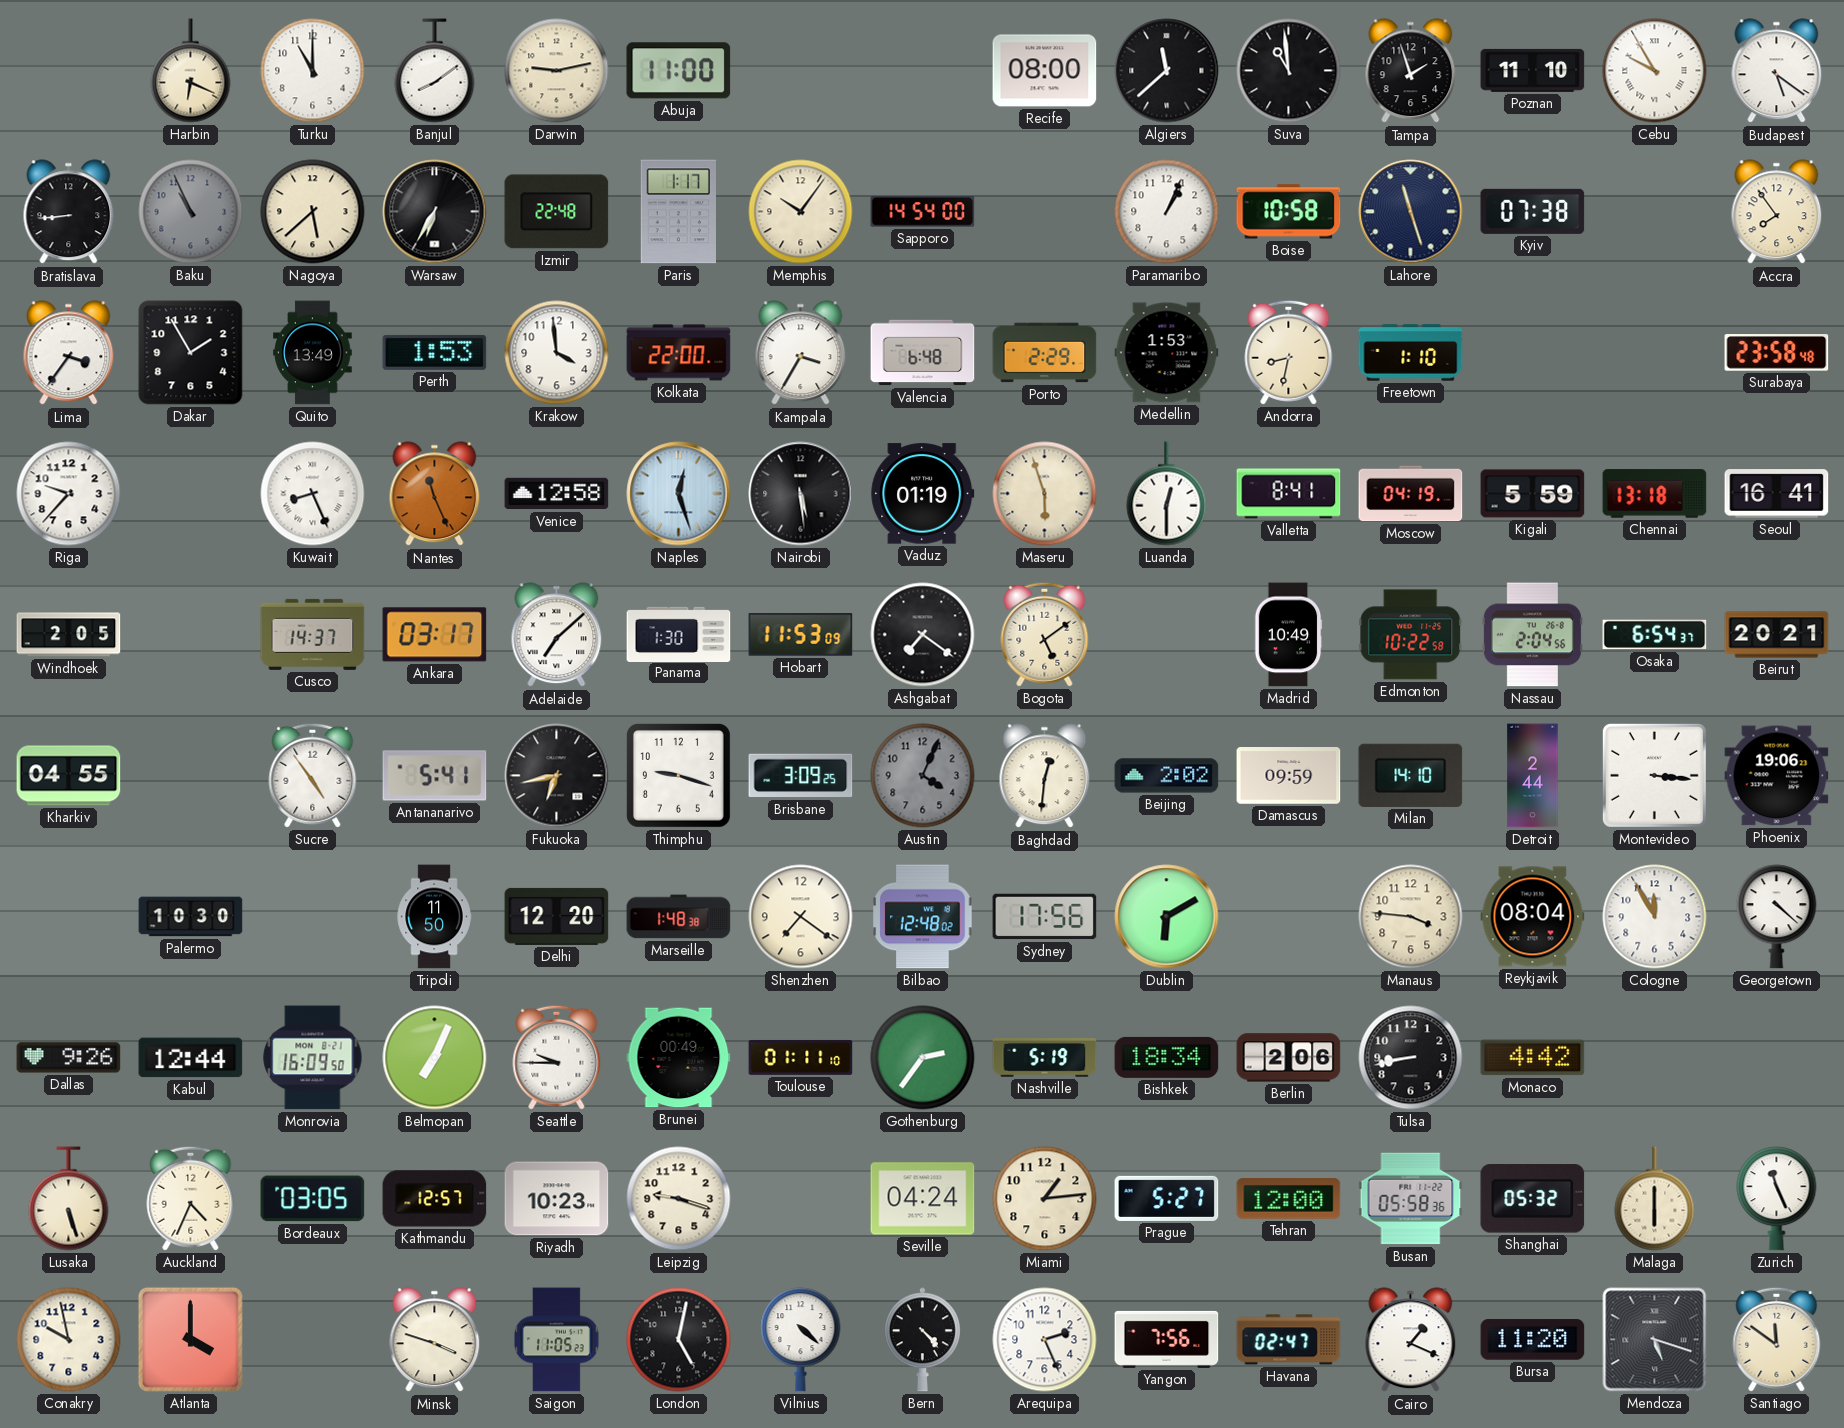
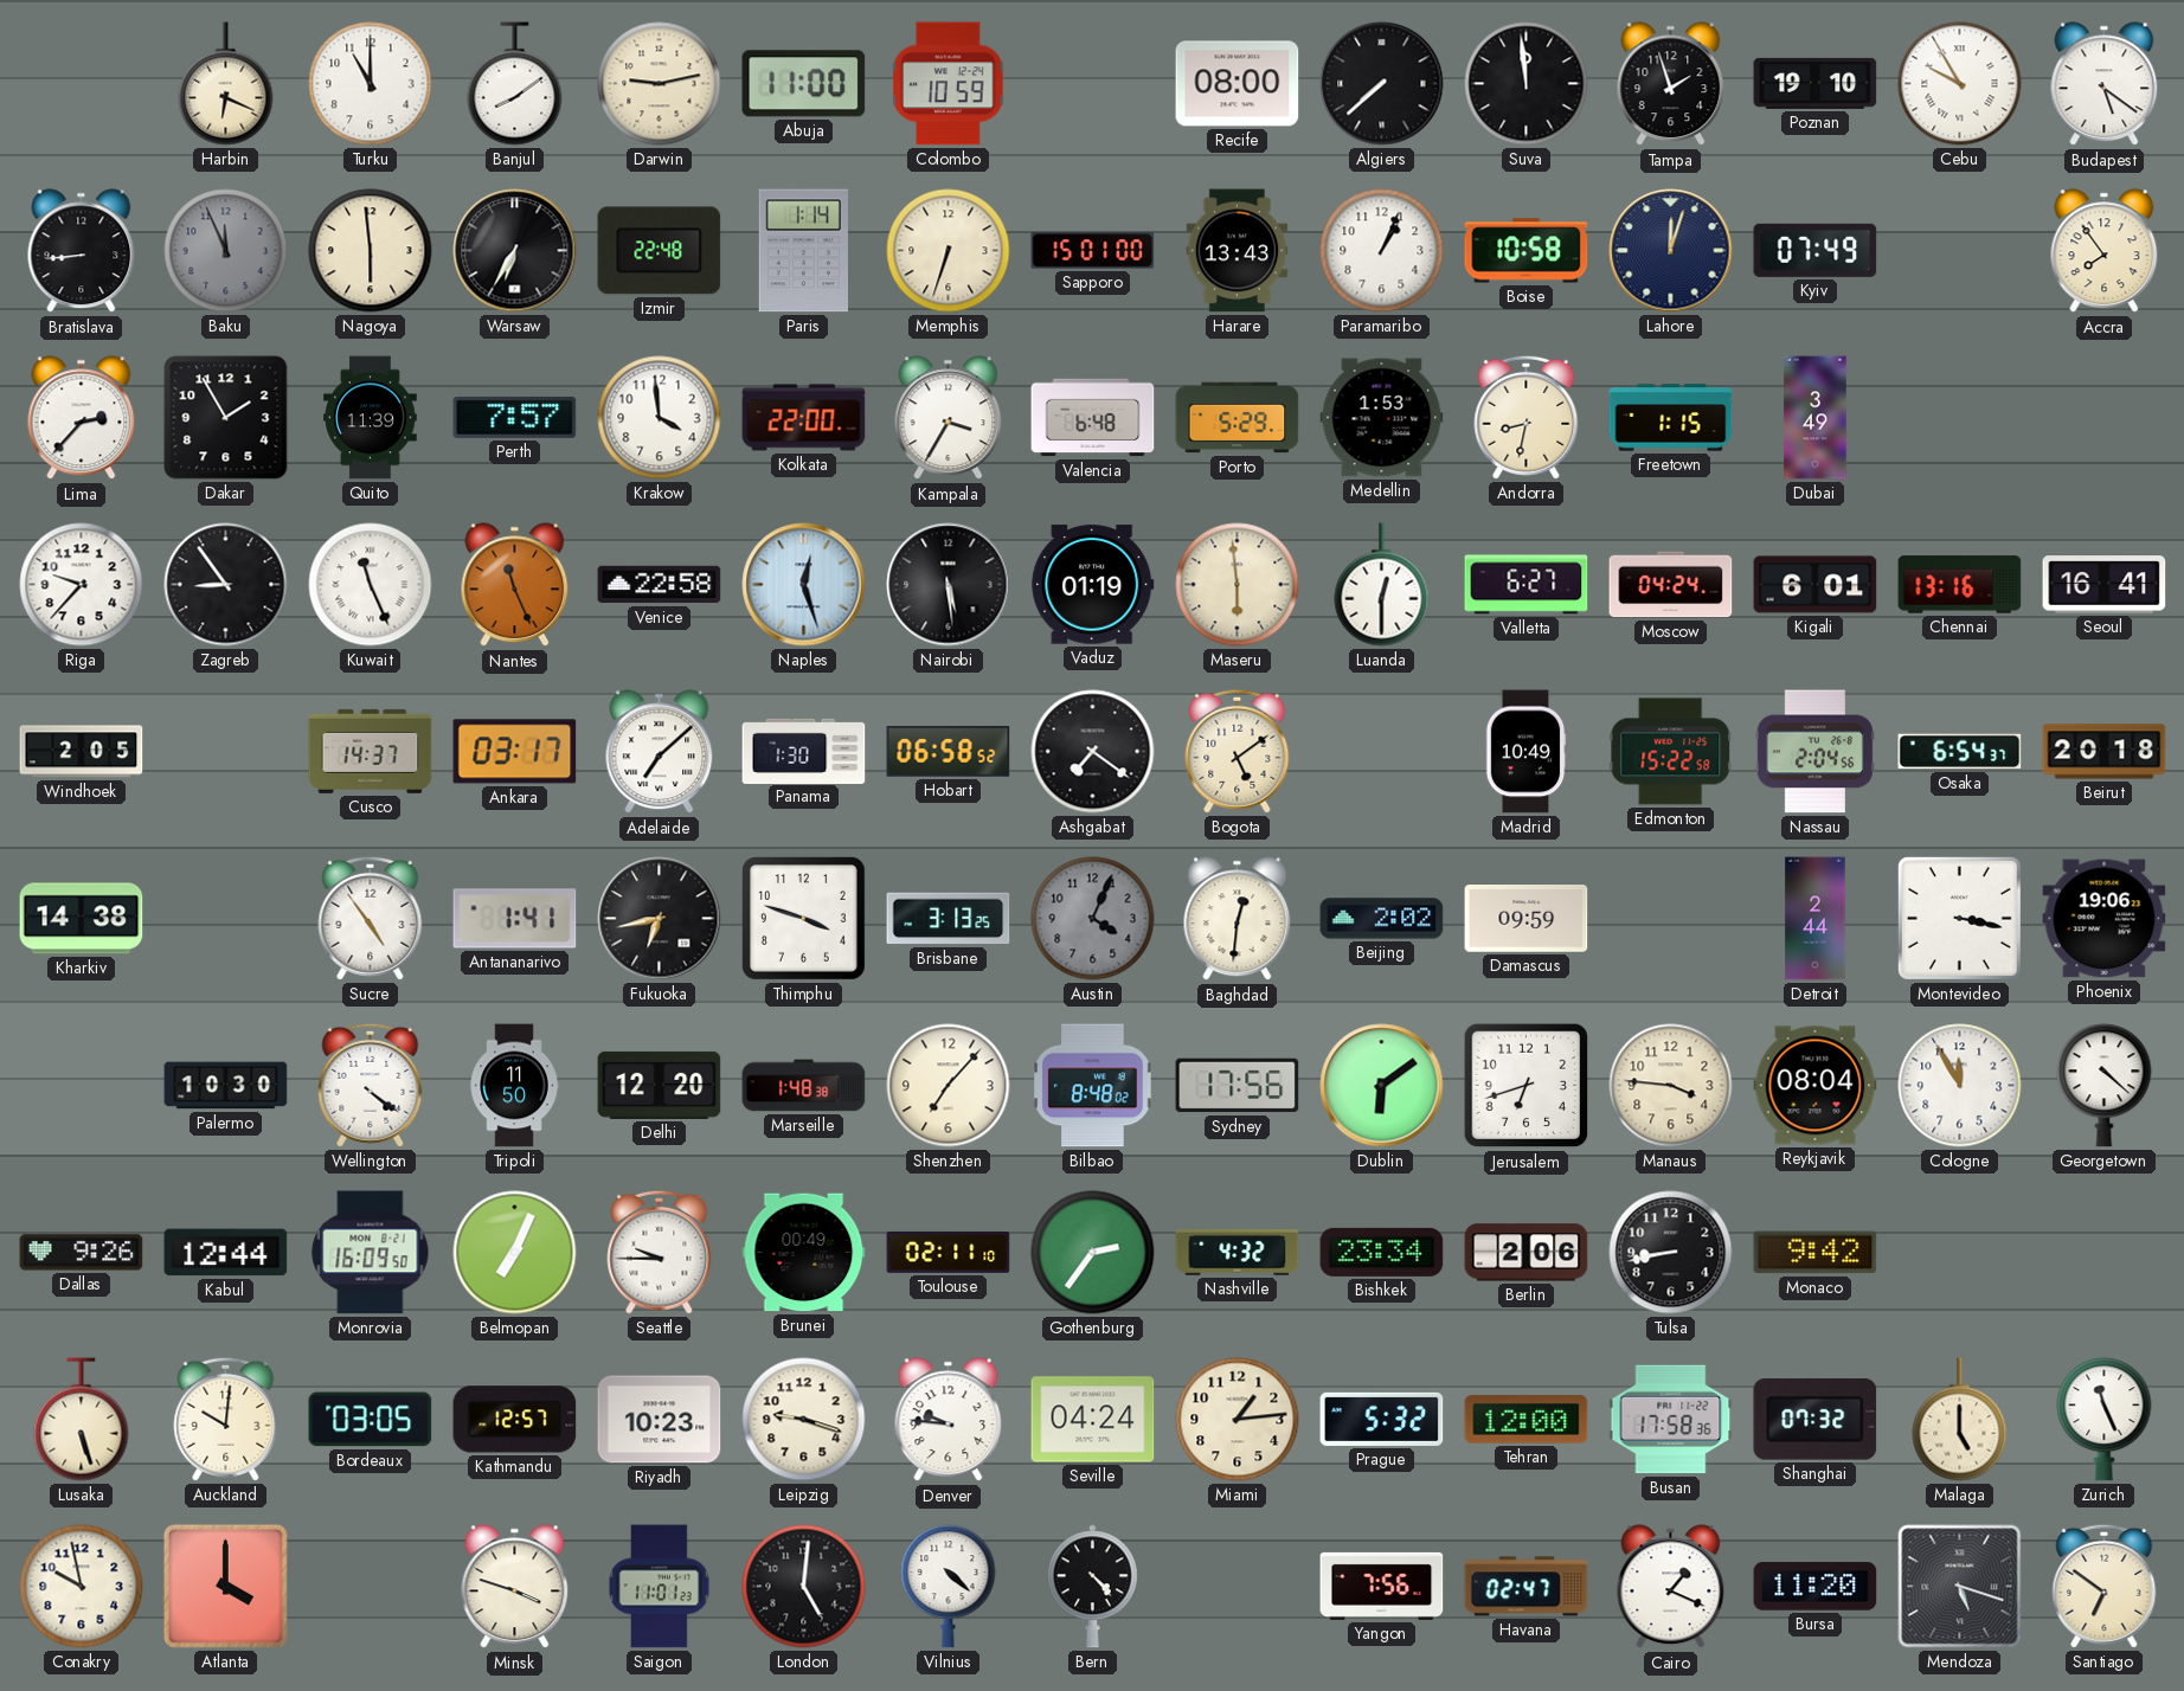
Colombo: none -> 10:59
Algiers: 11:38 -> 7:38
Suva: 10:59 -> 11:59
Poznan: 11:10 -> 19:10
Baku: 10:56 -> 11:56
Nagoya: 5:38 -> 5:59
Paris: 1:17 -> 1:14
Memphis: 10:06 -> 6:33
Sapporo: 14:54 -> 15:01
Harare: none -> 13:43
Lahore: 11:27 -> 12:03
Kyiv: 07:38 -> 07:49
Lima: 3:36 -> 2:37
Quito: 13:49 -> 11:39
Perth: 1:53 -> 7:57
Porto: 2:29 -> 5:29
Freetown: 1:10 -> 1:15
Dubai: none -> 3:49
Surabaya: 23:58 -> none
Zagreb: none -> 8:54
Kuwait: 8:26 -> 11:26
Venice: 12:58 -> 22:58
Maseru: 5:57 -> 5:59
Valletta: 8:41 -> 6:27
Moscow: 04:19 -> 04:24
Kigali: 5:59 -> 6:01
Chennai: 13:18 -> 13:16
Hobart: 11:53 -> 06:58
Edmonton: 10:22 -> 15:22
Beirut: 20:21 -> 20:18
Kharkiv: 04:55 -> 14:38
Antananarivo: 5:41 -> 1:41
Thimphu: 9:18 -> 3:48
Brisbane: 3:09 -> 3:13
Milan: 14:10 -> none
Montevideo: 3:16 -> 3:17
Wellington: none -> 4:21
Shenzhen: 7:21 -> 7:07
Bilbao: 12:48 -> 8:48
Dublin: 6:10 -> 6:09
Jerusalem: none -> 6:42
Toulouse: 01:11 -> 02:11
Nashville: 5:19 -> 4:32
Bishkek: 18:34 -> 23:34
Monaco: 4:42 -> 9:42
Auckland: 4:34 -> 10:01
Denver: none -> 9:46
Prague: 5:27 -> 5:32
Busan: 05:58 -> 17:58
Shanghai: 05:32 -> 07:32
Malaga: 6:00 -> 5:00
Saigon: 11:05 -> 11:01
London: 5:02 -> 5:01
Arequipa: 2:26 -> none
Santiago: 11:51 -> 6:51
